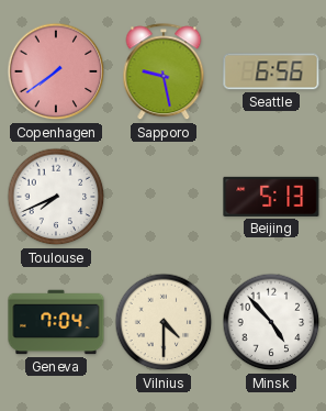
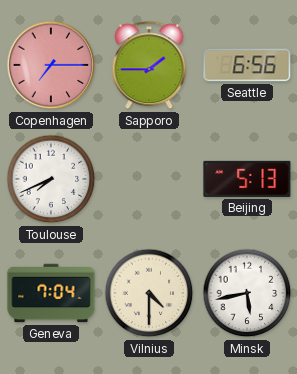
Copenhagen: 7:39 -> 7:15
Sapporo: 9:28 -> 1:45
Minsk: 4:53 -> 5:43
